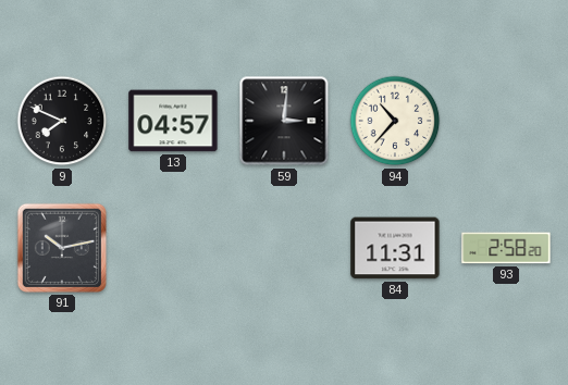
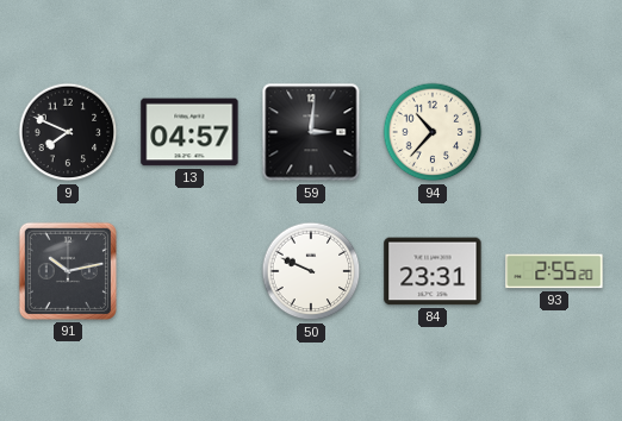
50: none -> 9:49
84: 11:31 -> 23:31
93: 2:58 -> 2:55
